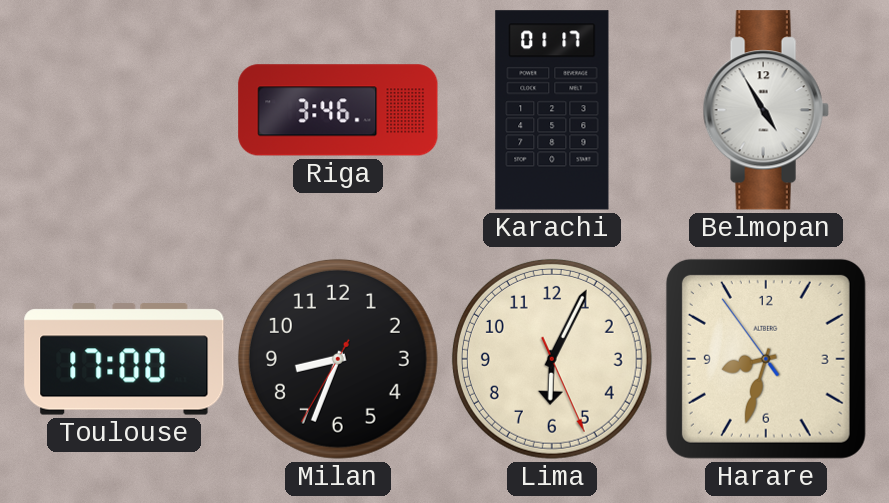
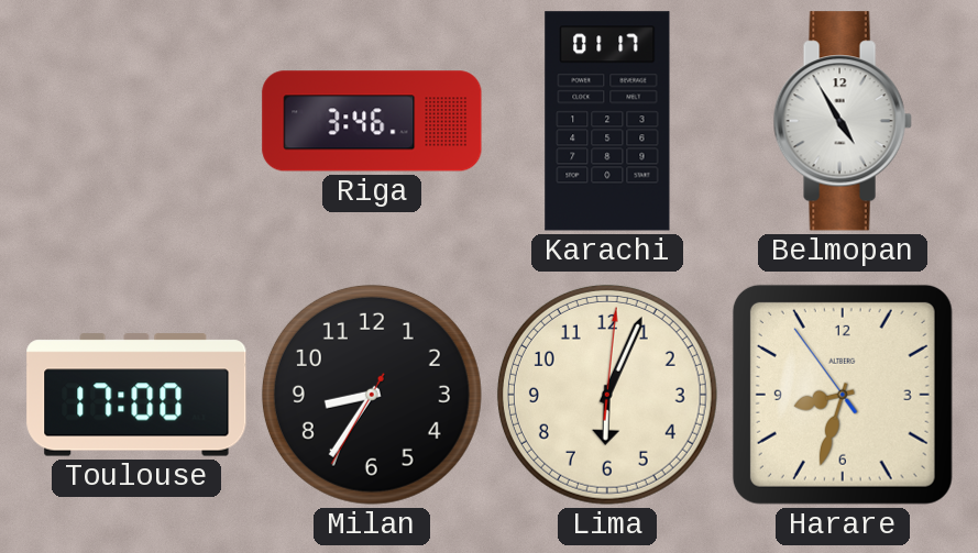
Milan: 8:33 -> 8:35
Lima: 6:04:26 -> 6:04:01
